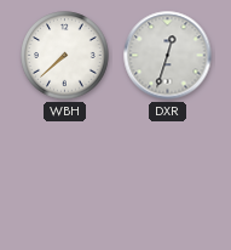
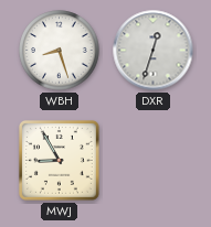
WBH: 7:38 -> 8:27
MWJ: none -> 8:55
